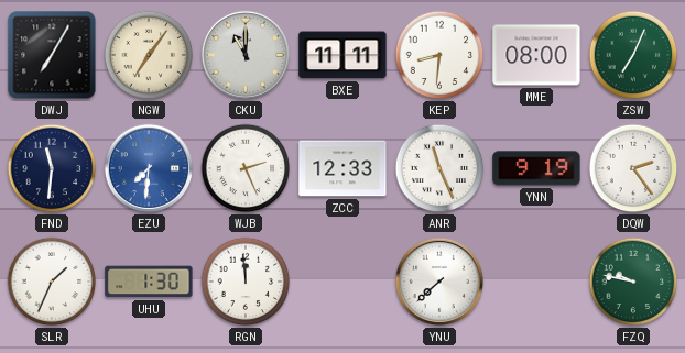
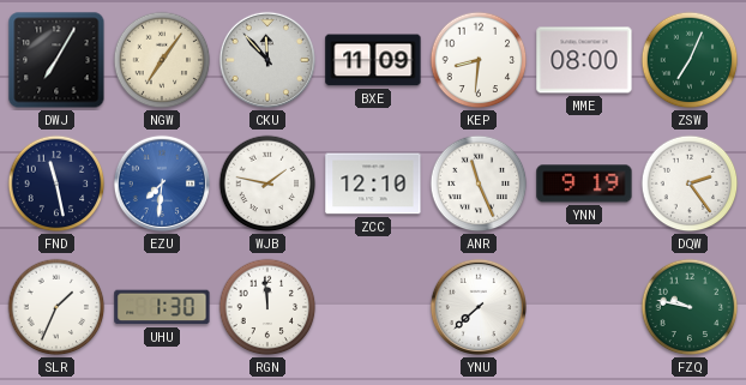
CKU: 11:00 -> 11:53
BXE: 11:11 -> 11:09
FND: 11:31 -> 11:28
WJB: 2:26 -> 1:47
ZCC: 12:33 -> 12:10
